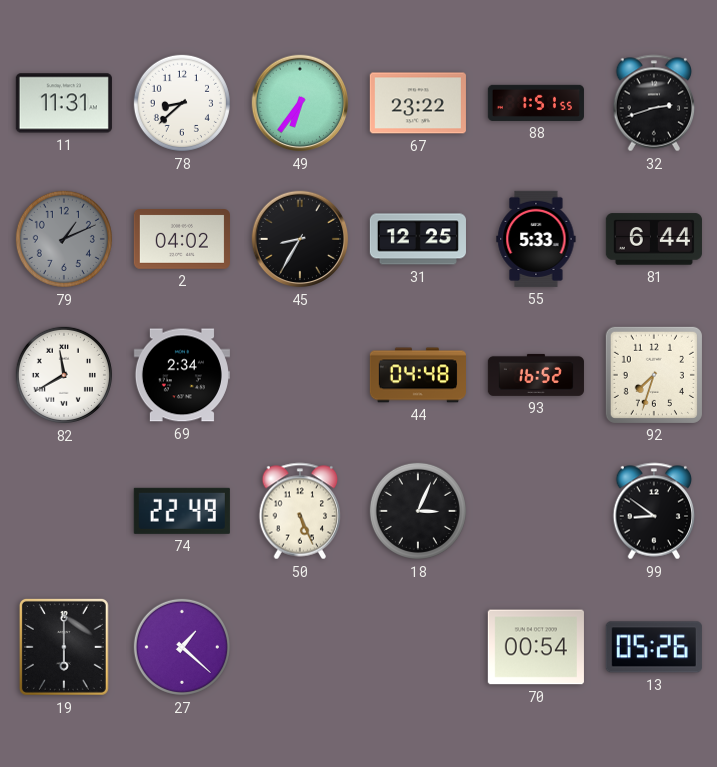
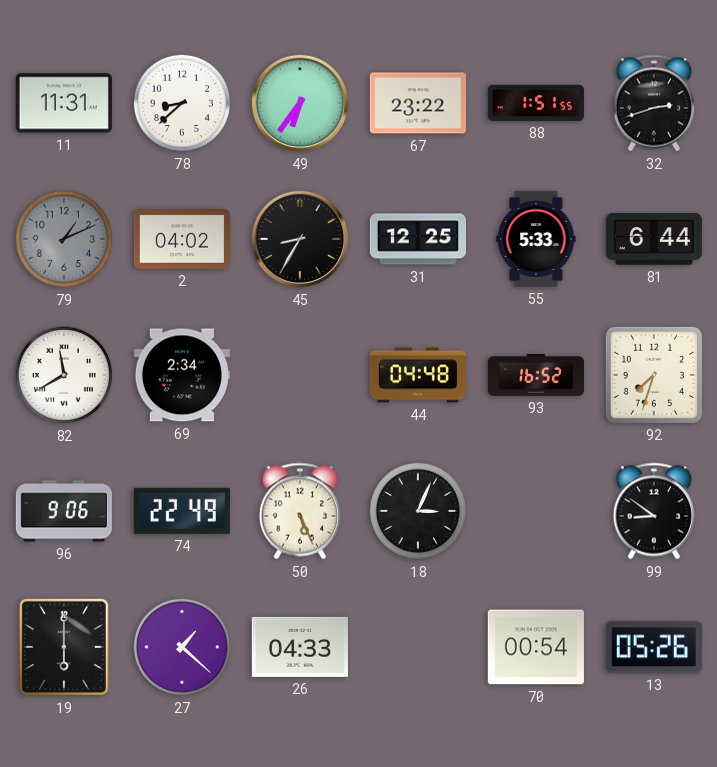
96: none -> 9:06
26: none -> 04:33
